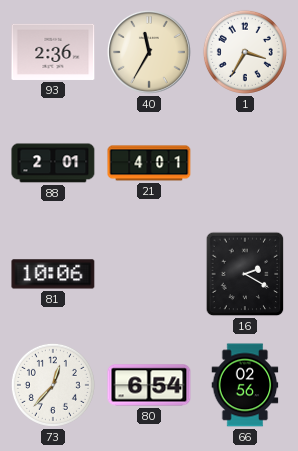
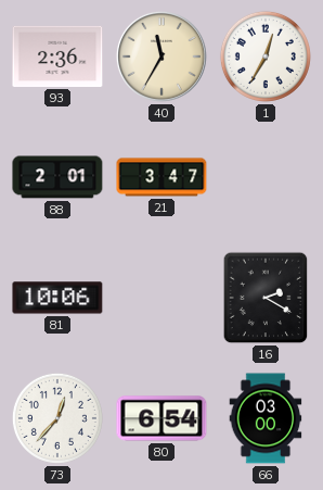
1: 3:35 -> 12:35
21: 4:01 -> 3:47
66: 02:56 -> 03:00
